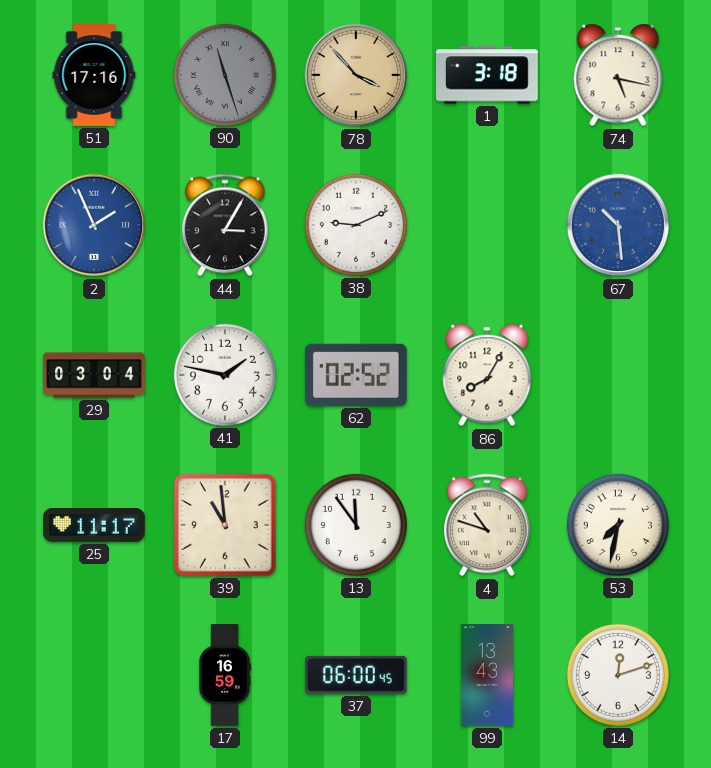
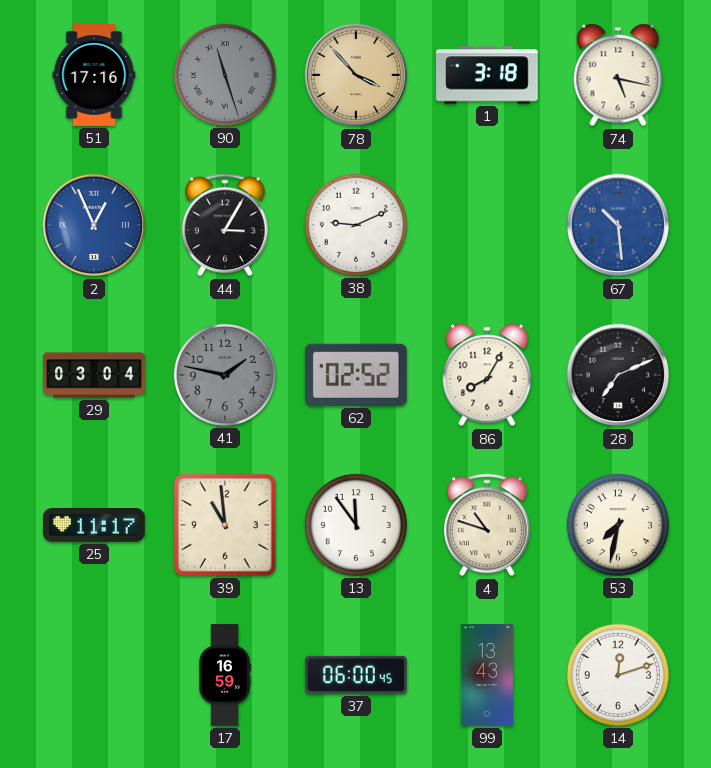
2: 1:56 -> 12:56
41 dial: white -> grey
28: none -> 7:11
